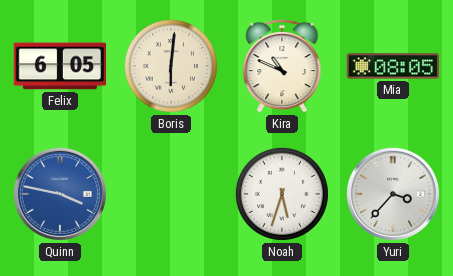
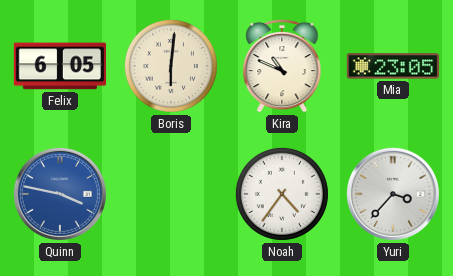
Mia: 08:05 -> 23:05
Noah: 5:33 -> 4:36
